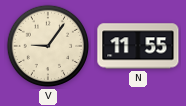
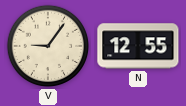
N: 11:55 -> 12:55
